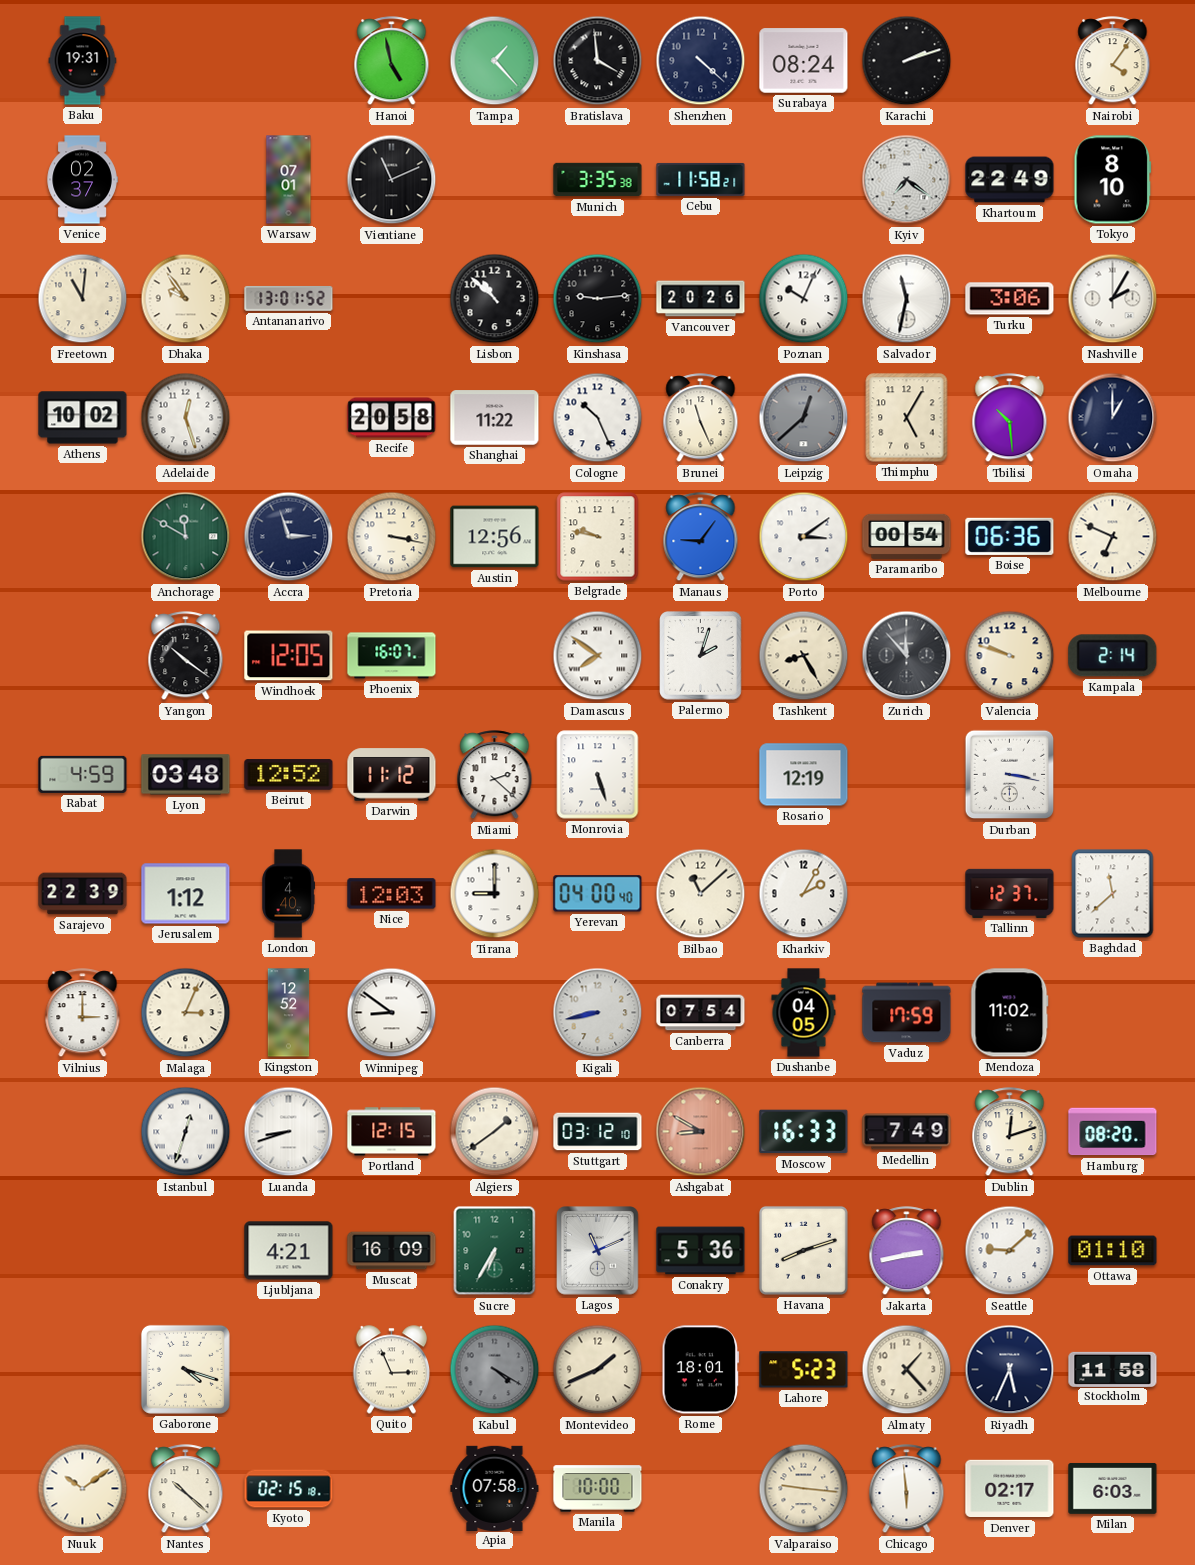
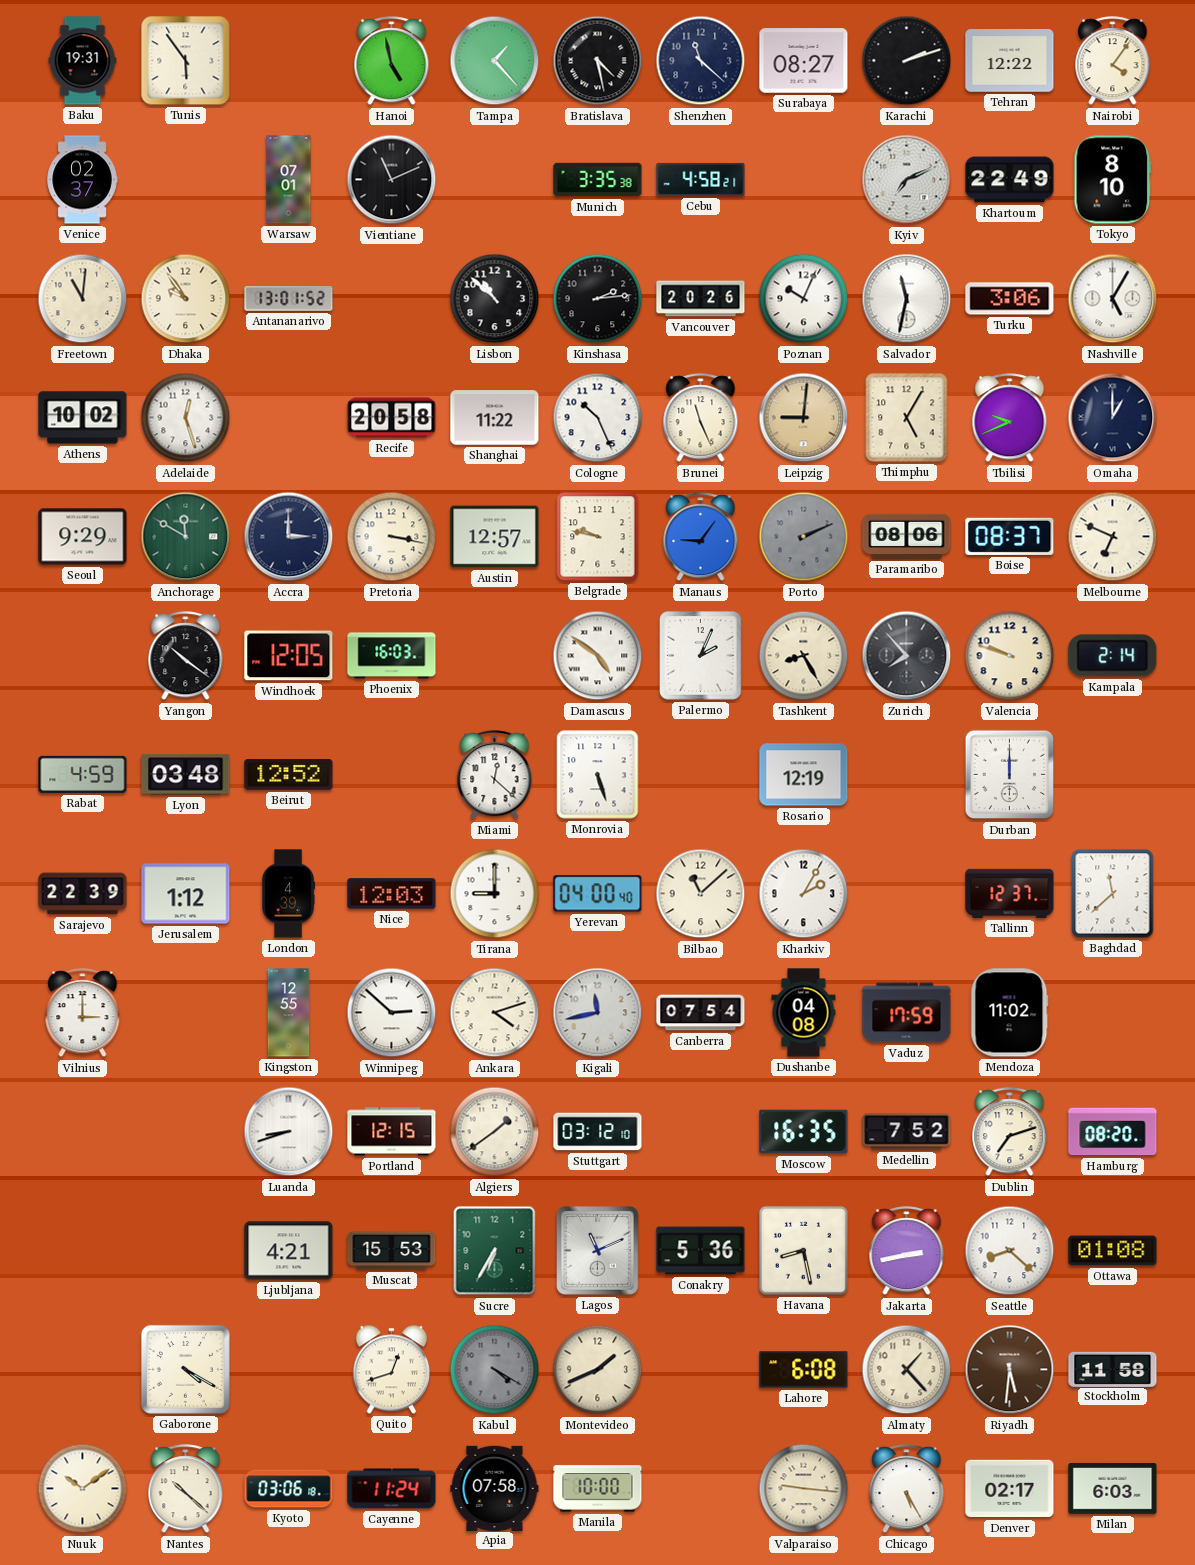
Tunis: none -> 5:54
Bratislava: 3:59 -> 4:28
Shenzhen: 4:22 -> 11:22
Surabaya: 08:24 -> 08:27
Tehran: none -> 12:22
Cebu: 11:58 -> 4:58
Kyiv: 7:21 -> 7:11
Kinshasa: 9:14 -> 2:14
Nashville: 2:05 -> 5:05
Leipzig: 12:38 -> 9:01
Leipzig dial: grey -> champagne
Tbilisi: 10:29 -> 9:41
Seoul: none -> 9:29
Accra: 2:57 -> 3:00
Austin: 12:56 -> 12:57
Porto: 3:09 -> 2:11
Porto dial: white -> grey
Paramaribo: 00:54 -> 08:06
Boise: 06:36 -> 08:37
Phoenix: 16:07 -> 16:03
Damascus: 7:51 -> 4:51
Palermo: 2:03 -> 2:04
Zurich: 11:53 -> 7:53
Darwin: 11:12 -> none
Miami: 2:22 -> 12:22
Durban: 3:17 -> 12:00
London: 4:40 -> 4:39
Malaga: 3:04 -> none
Kingston: 12:52 -> 12:55
Winnipeg: 8:51 -> 2:52
Ankara: none -> 4:12
Kigali: 8:43 -> 11:43
Dushanbe: 04:05 -> 04:08
Istanbul: 12:33 -> none
Ashgabat: 8:50 -> none
Moscow: 16:33 -> 16:35
Medellin: 7:49 -> 7:52
Dublin: 12:12 -> 7:12
Muscat: 16:09 -> 15:53
Havana: 8:12 -> 8:28
Seattle: 9:08 -> 8:22
Ottawa: 01:10 -> 01:08
Gaborone: 4:18 -> 4:20
Quito: 2:56 -> 12:42
Rome: 18:01 -> none
Lahore: 5:23 -> 6:08
Riyadh: 5:34 -> 5:31
Riyadh dial: navy -> brown
Kyoto: 02:15 -> 03:06
Cayenne: none -> 11:24
Chicago: 5:59 -> 5:25
